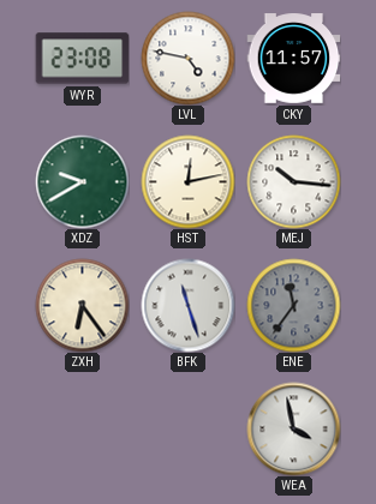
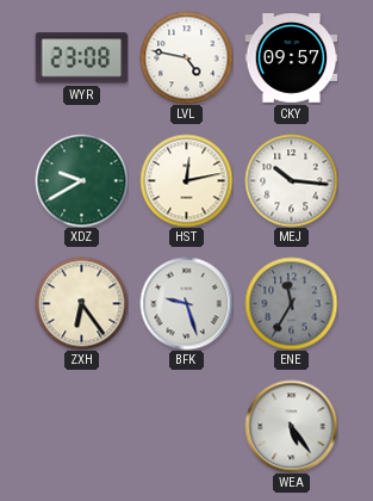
CKY: 11:57 -> 09:57
BFK: 11:27 -> 9:27
ENE: 11:36 -> 11:35
WEA: 3:58 -> 5:24
